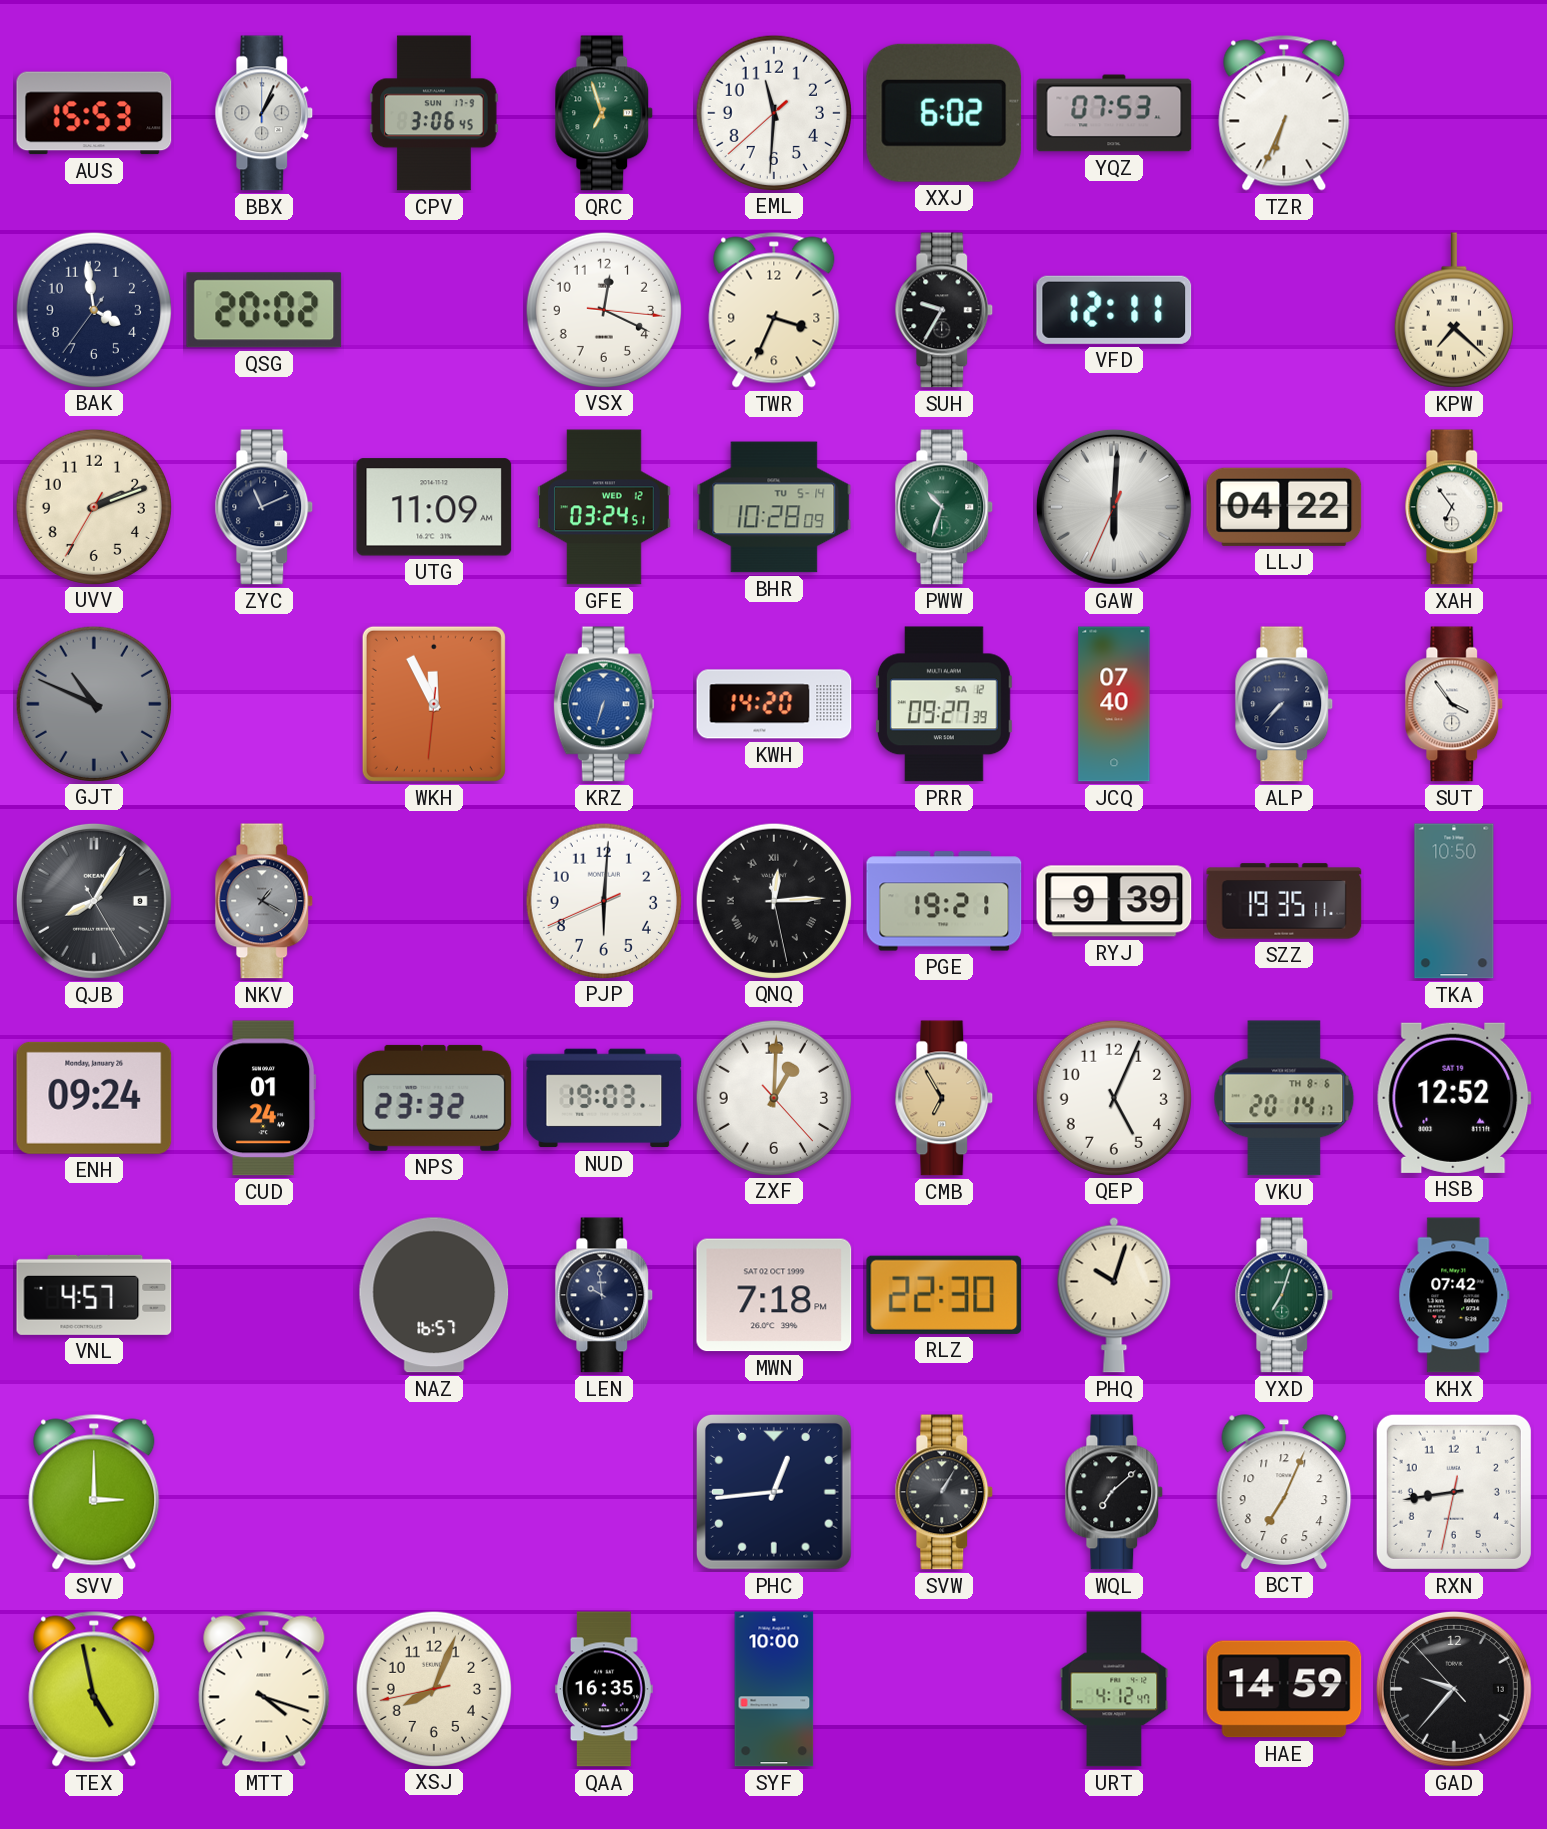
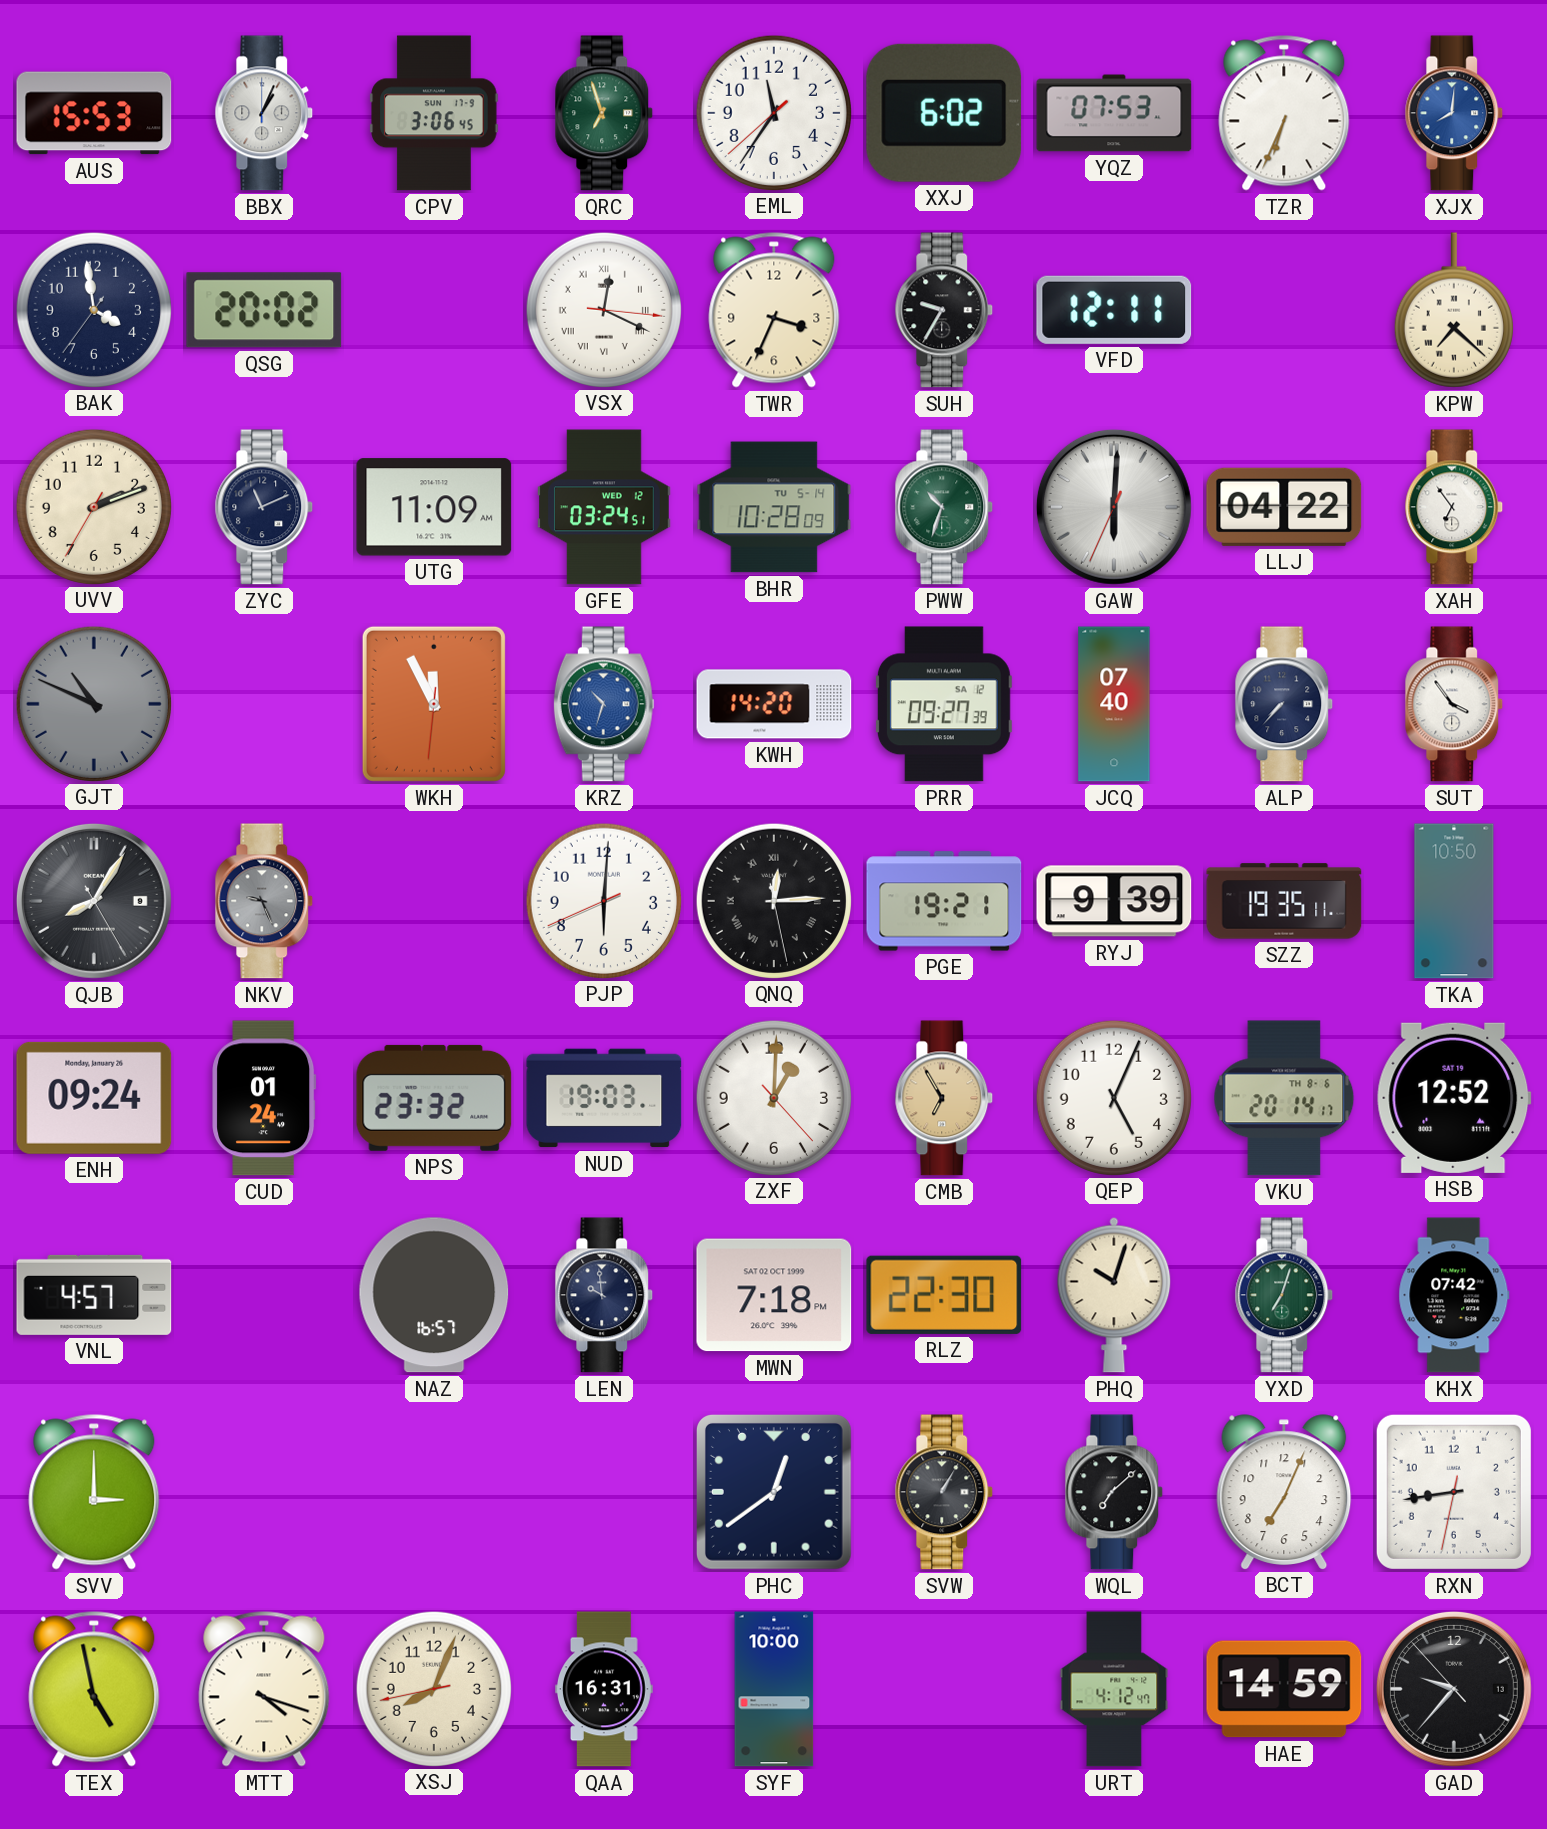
EML: 11:30 -> 11:35
XJX: none -> 8:01
VSX numerals: Arabic -> Roman
KRZ: 6:33 -> 10:33
NKV: 1:20 -> 9:26
PHC: 12:44 -> 12:39
QAA: 16:35 -> 16:31
